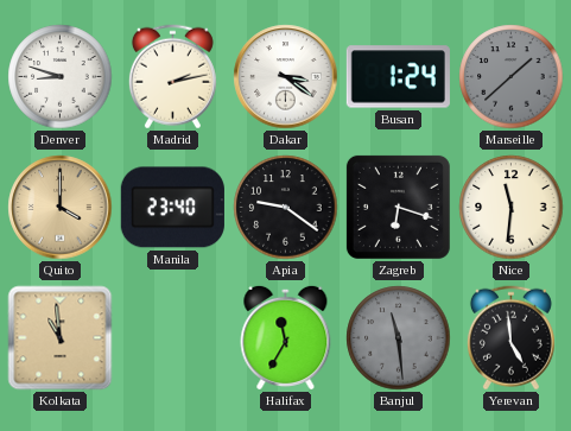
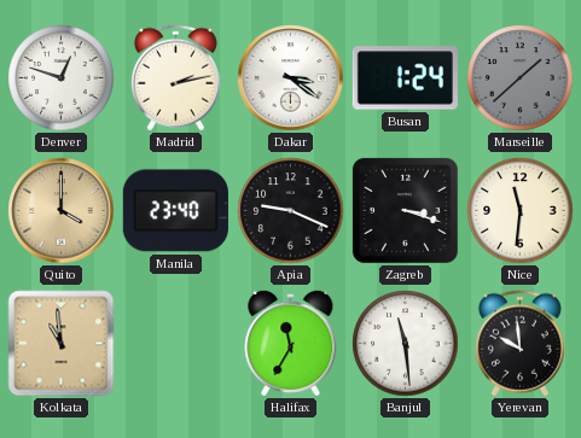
Denver: 8:48 -> 12:48
Apia: 9:21 -> 9:19
Zagreb: 6:18 -> 3:18
Banjul dial: grey -> white
Yerevan: 4:59 -> 9:59
